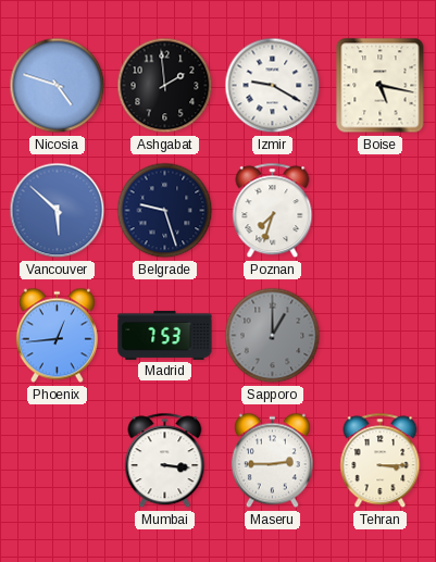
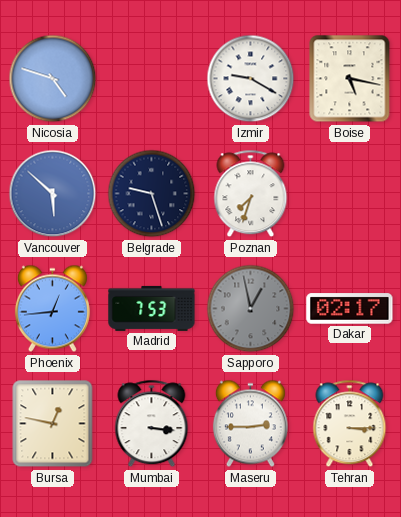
Ashgabat: 1:59 -> none
Sapporo: 1:00 -> 12:58
Dakar: none -> 02:17
Bursa: none -> 12:47
